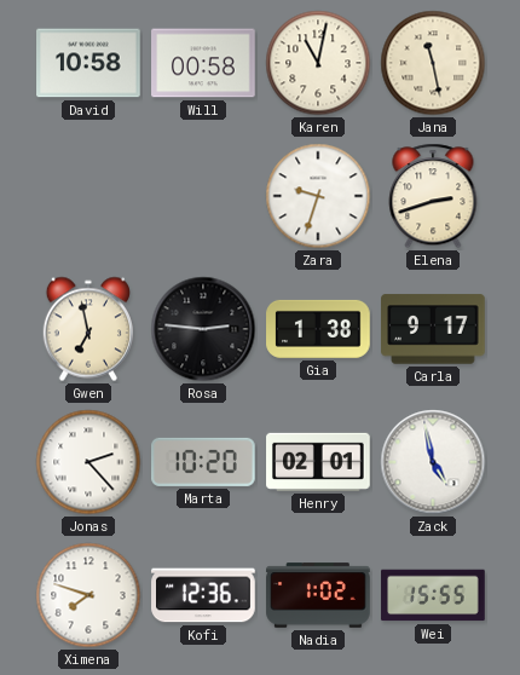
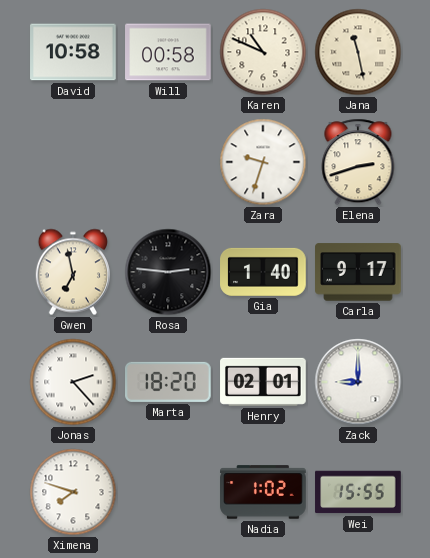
Karen: 11:02 -> 10:49
Gia: 1:38 -> 1:40
Marta: 10:20 -> 18:20
Zack: 4:58 -> 9:00
Kofi: 12:36 -> none
